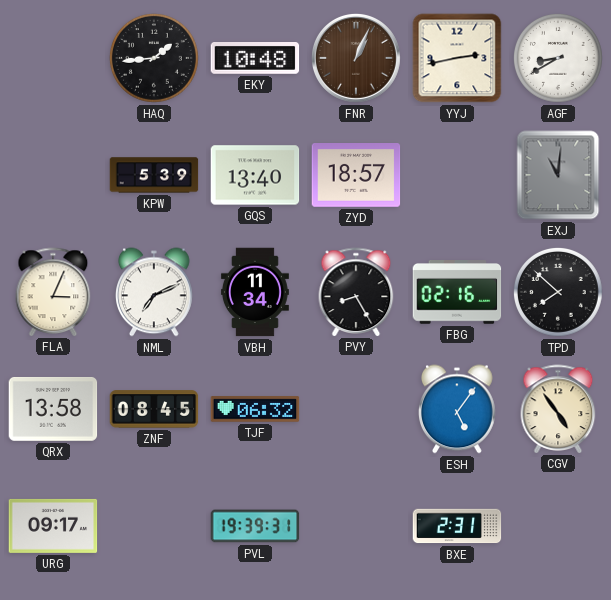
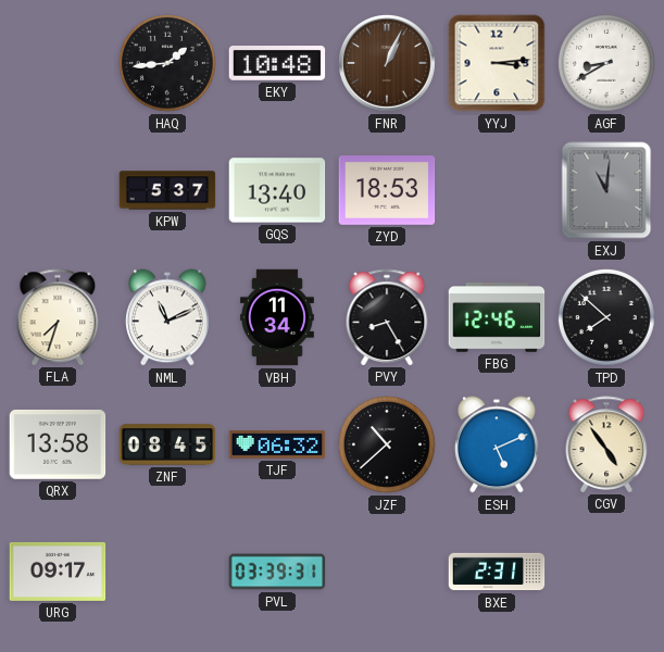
YYJ: 2:43 -> 3:14
KPW: 5:39 -> 5:37
ZYD: 18:57 -> 18:53
FLA: 3:04 -> 7:33
NML: 7:11 -> 11:11
FBG: 02:16 -> 12:46
JZF: none -> 10:38
ESH: 5:06 -> 5:11
PVL: 19:39 -> 03:39
